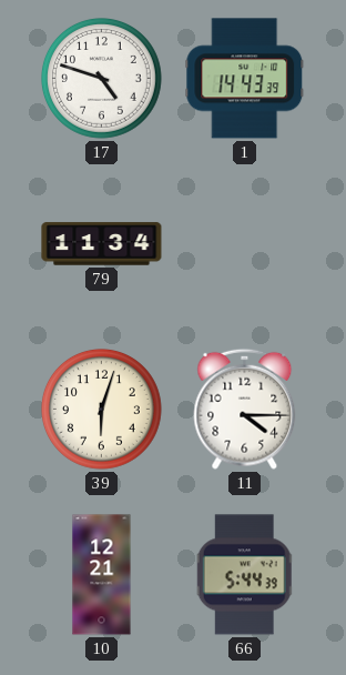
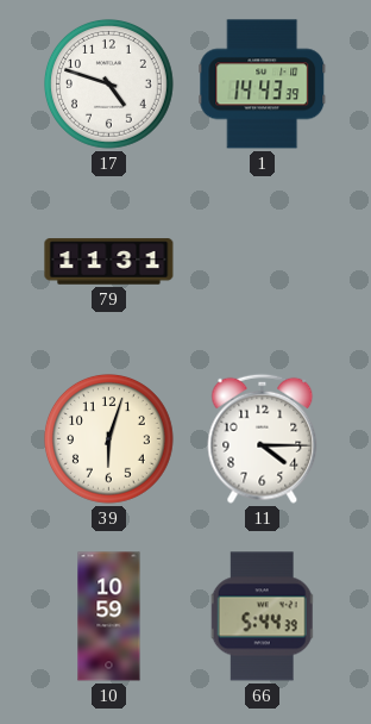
79: 11:34 -> 11:31
10: 12:21 -> 10:59
